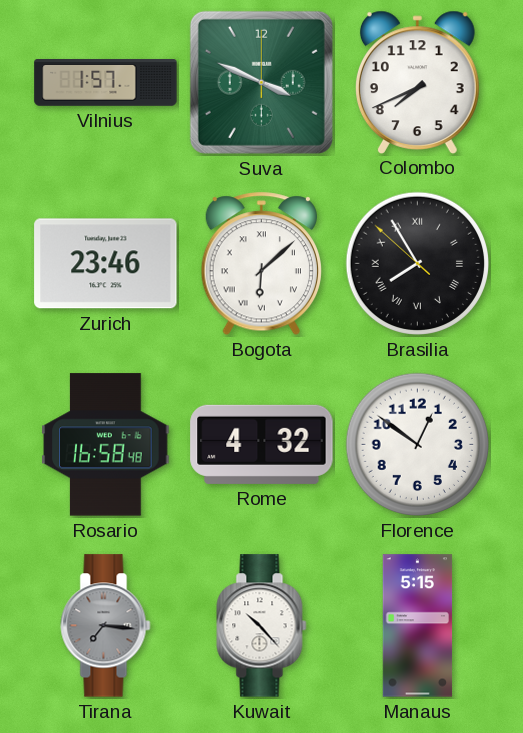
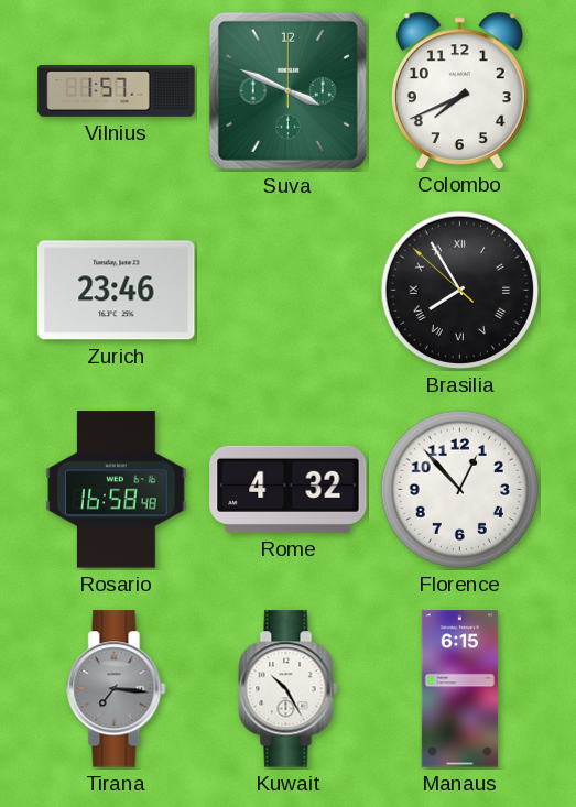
Bogota: 6:08 -> none
Florence: 12:51 -> 12:53
Kuwait: 10:23 -> 10:25
Manaus: 5:15 -> 6:15
